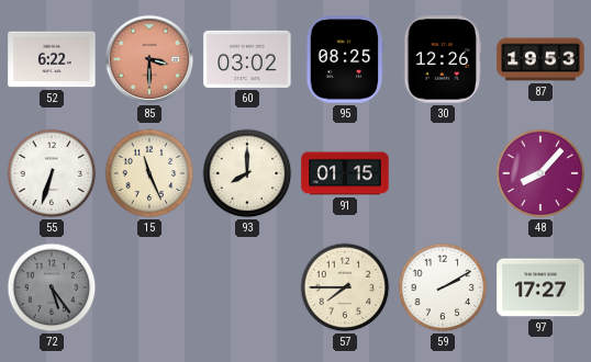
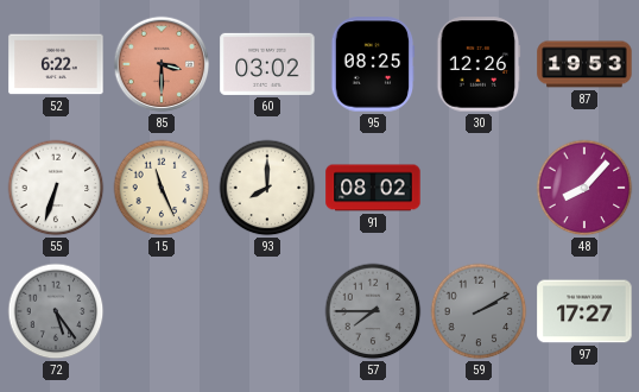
91: 01:15 -> 08:02
57 dial: cream -> grey
59 dial: white -> grey
